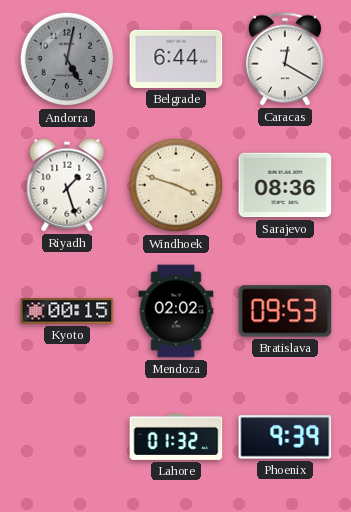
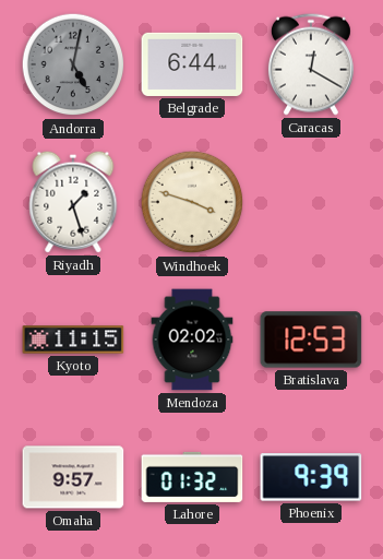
Sarajevo: 08:36 -> none
Kyoto: 00:15 -> 11:15
Bratislava: 09:53 -> 12:53
Omaha: none -> 9:57
